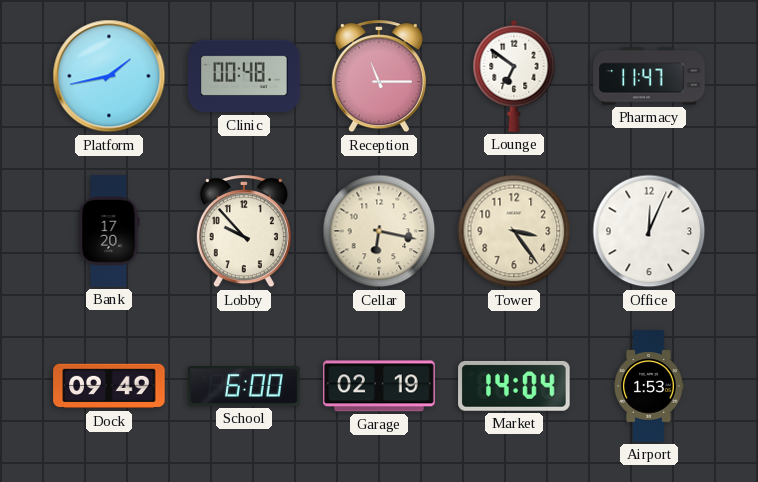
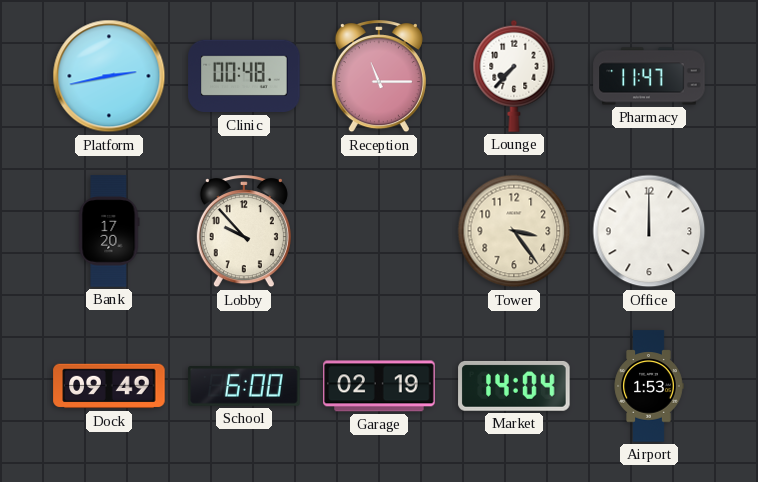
Platform: 1:43 -> 2:43
Lounge: 6:51 -> 7:37
Cellar: 6:17 -> none
Office: 12:04 -> 12:00
